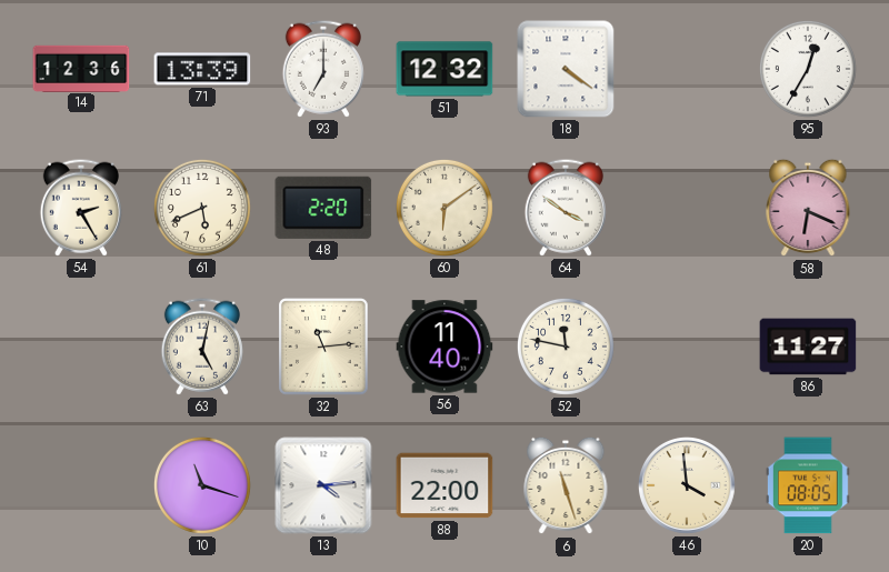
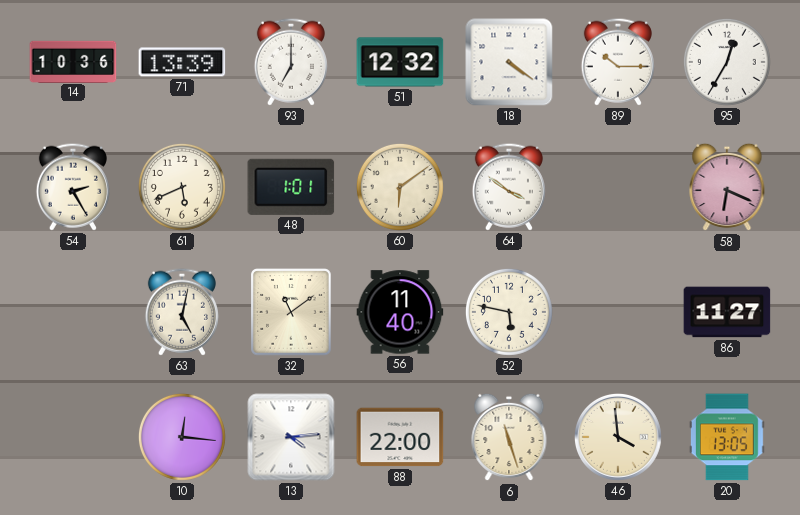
14: 12:36 -> 10:36
89: none -> 10:15
48: 2:20 -> 1:01
32: 11:14 -> 11:09
52: 11:47 -> 5:47
10: 11:18 -> 12:16
20: 08:05 -> 13:05
